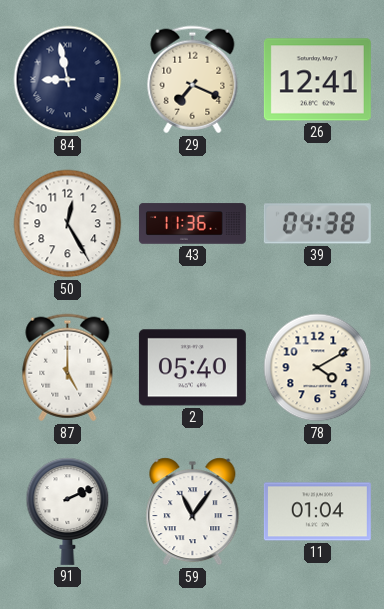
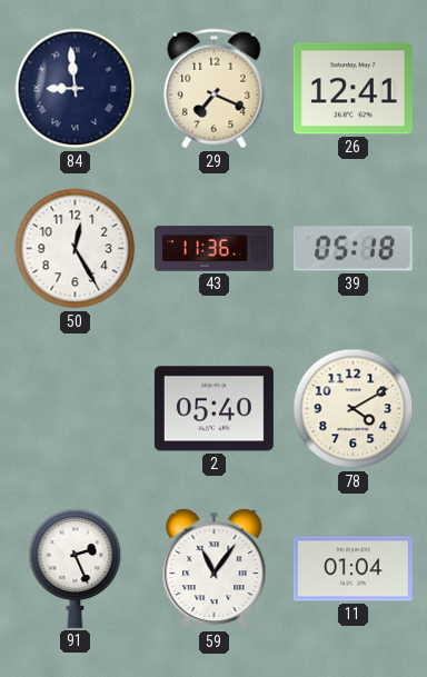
84: 8:58 -> 8:59
39: 04:38 -> 05:18
87: 5:00 -> none
91: 2:11 -> 2:26
